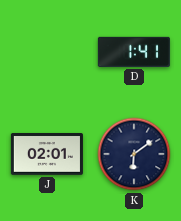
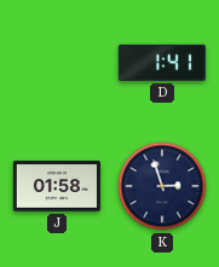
J: 02:01 -> 01:58
K: 6:09 -> 2:57
